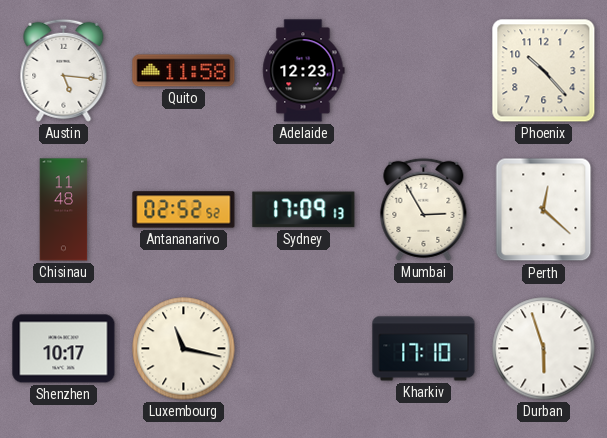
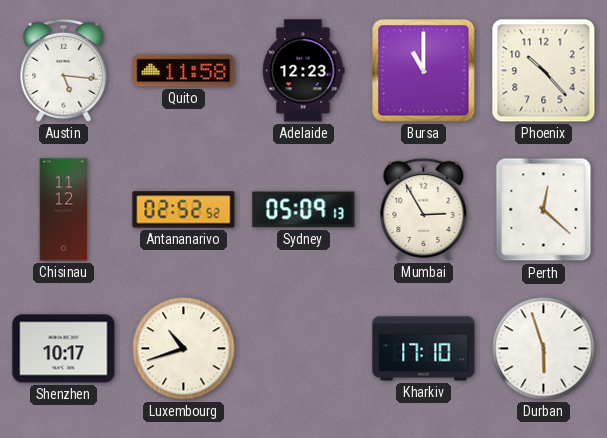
Bursa: none -> 11:00
Chisinau: 11:48 -> 11:12
Sydney: 17:09 -> 05:09
Luxembourg: 11:17 -> 10:42
